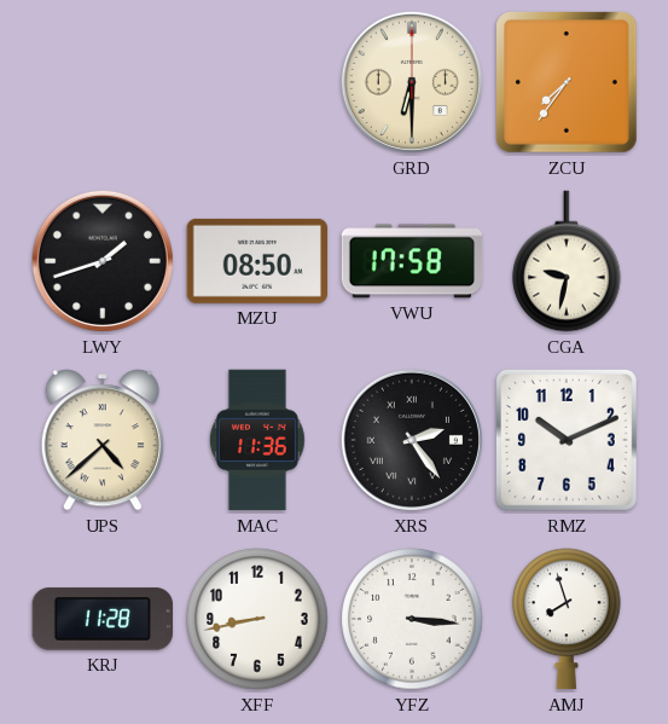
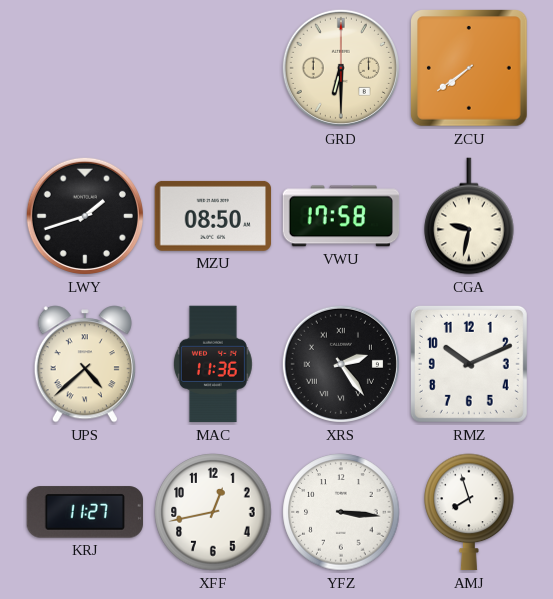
ZCU: 7:36 -> 7:39
KRJ: 11:28 -> 11:27
XFF: 8:43 -> 12:43
